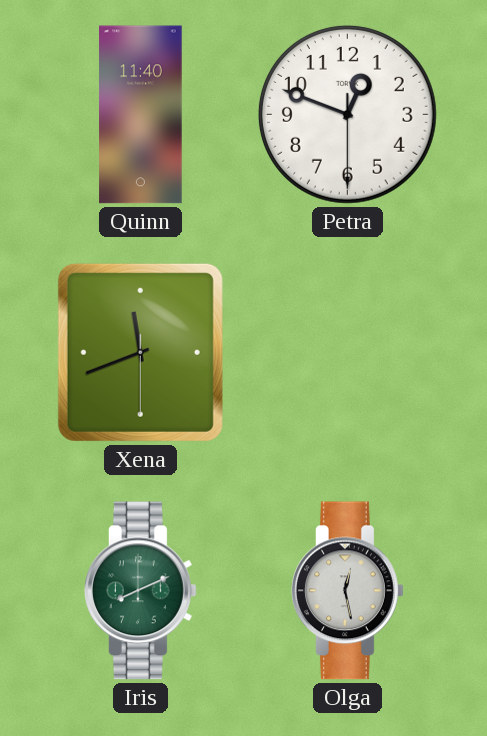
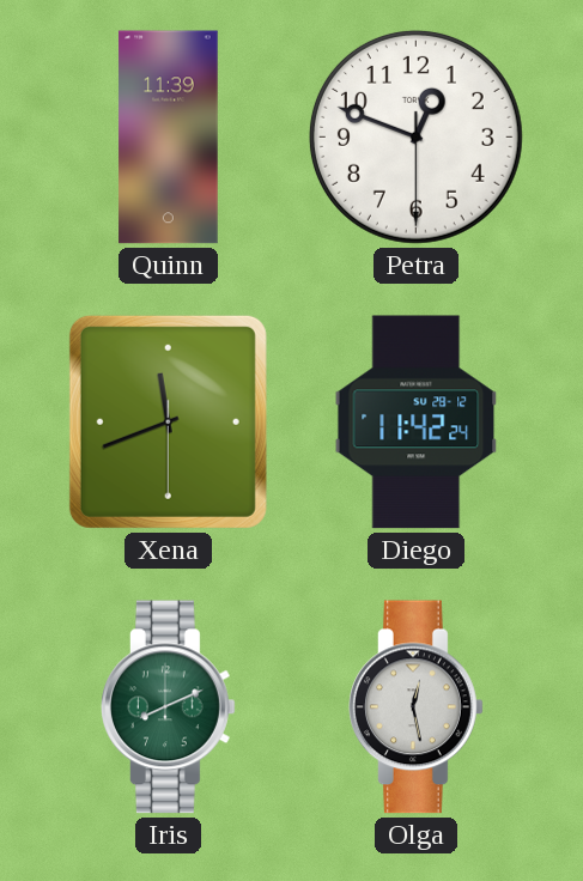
Quinn: 11:40 -> 11:39
Diego: none -> 11:42
